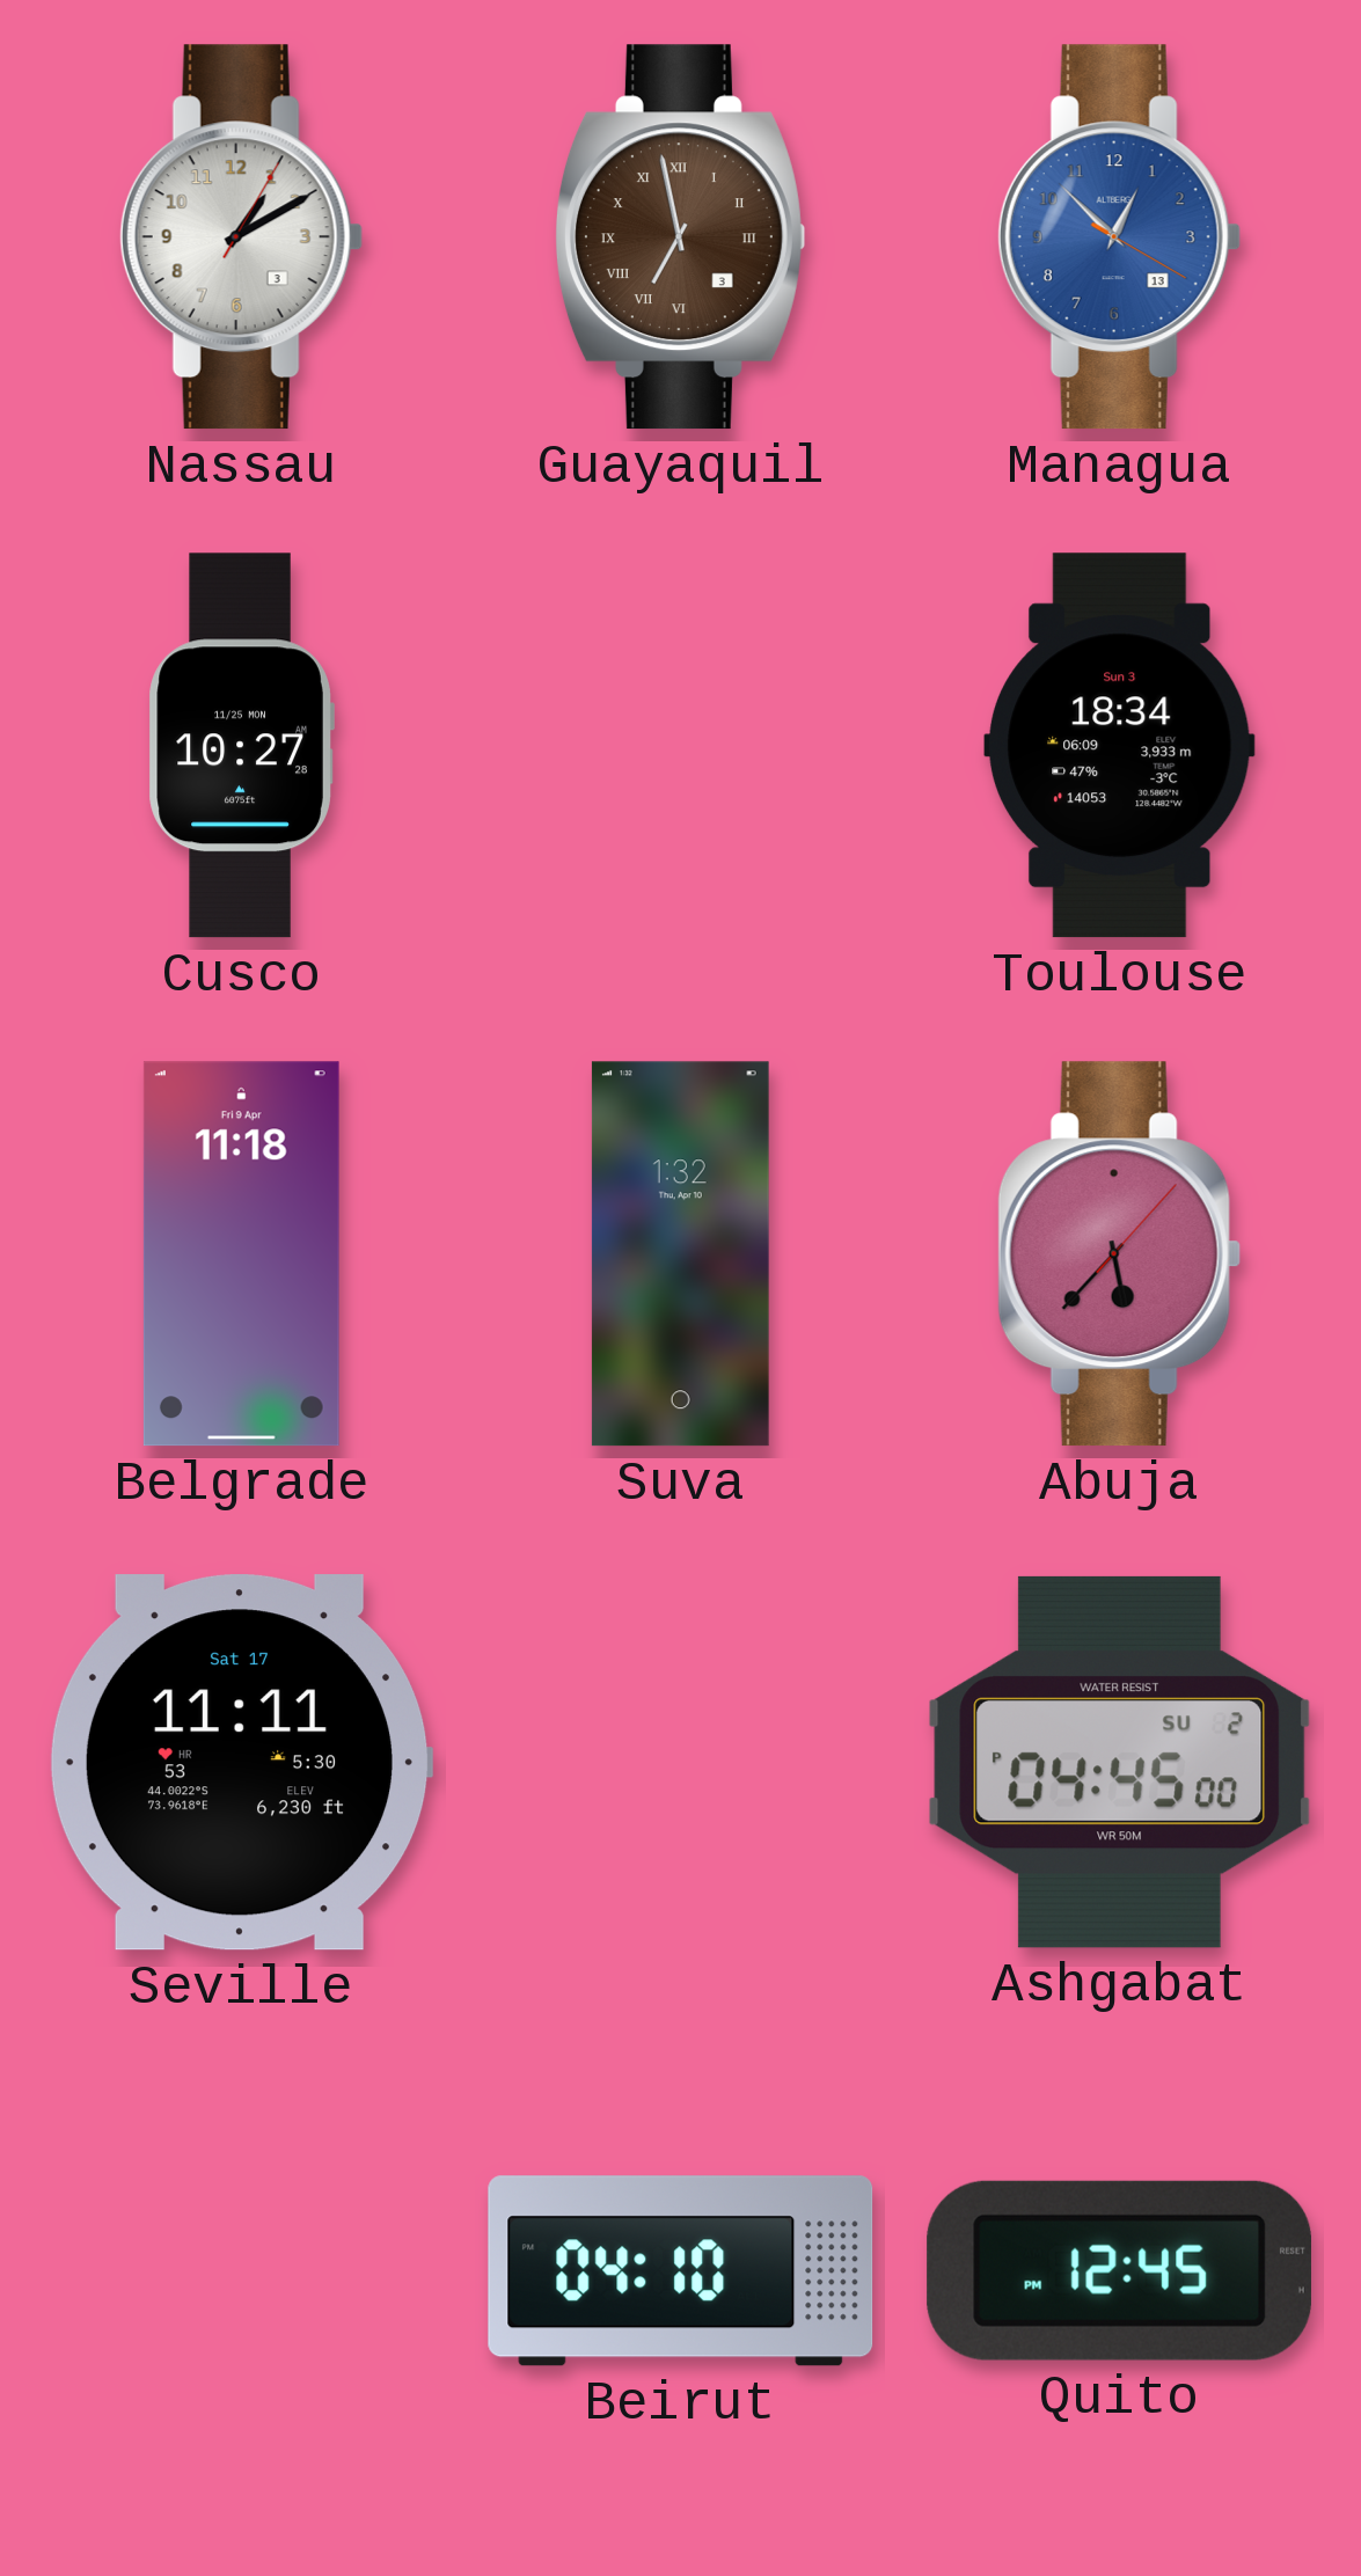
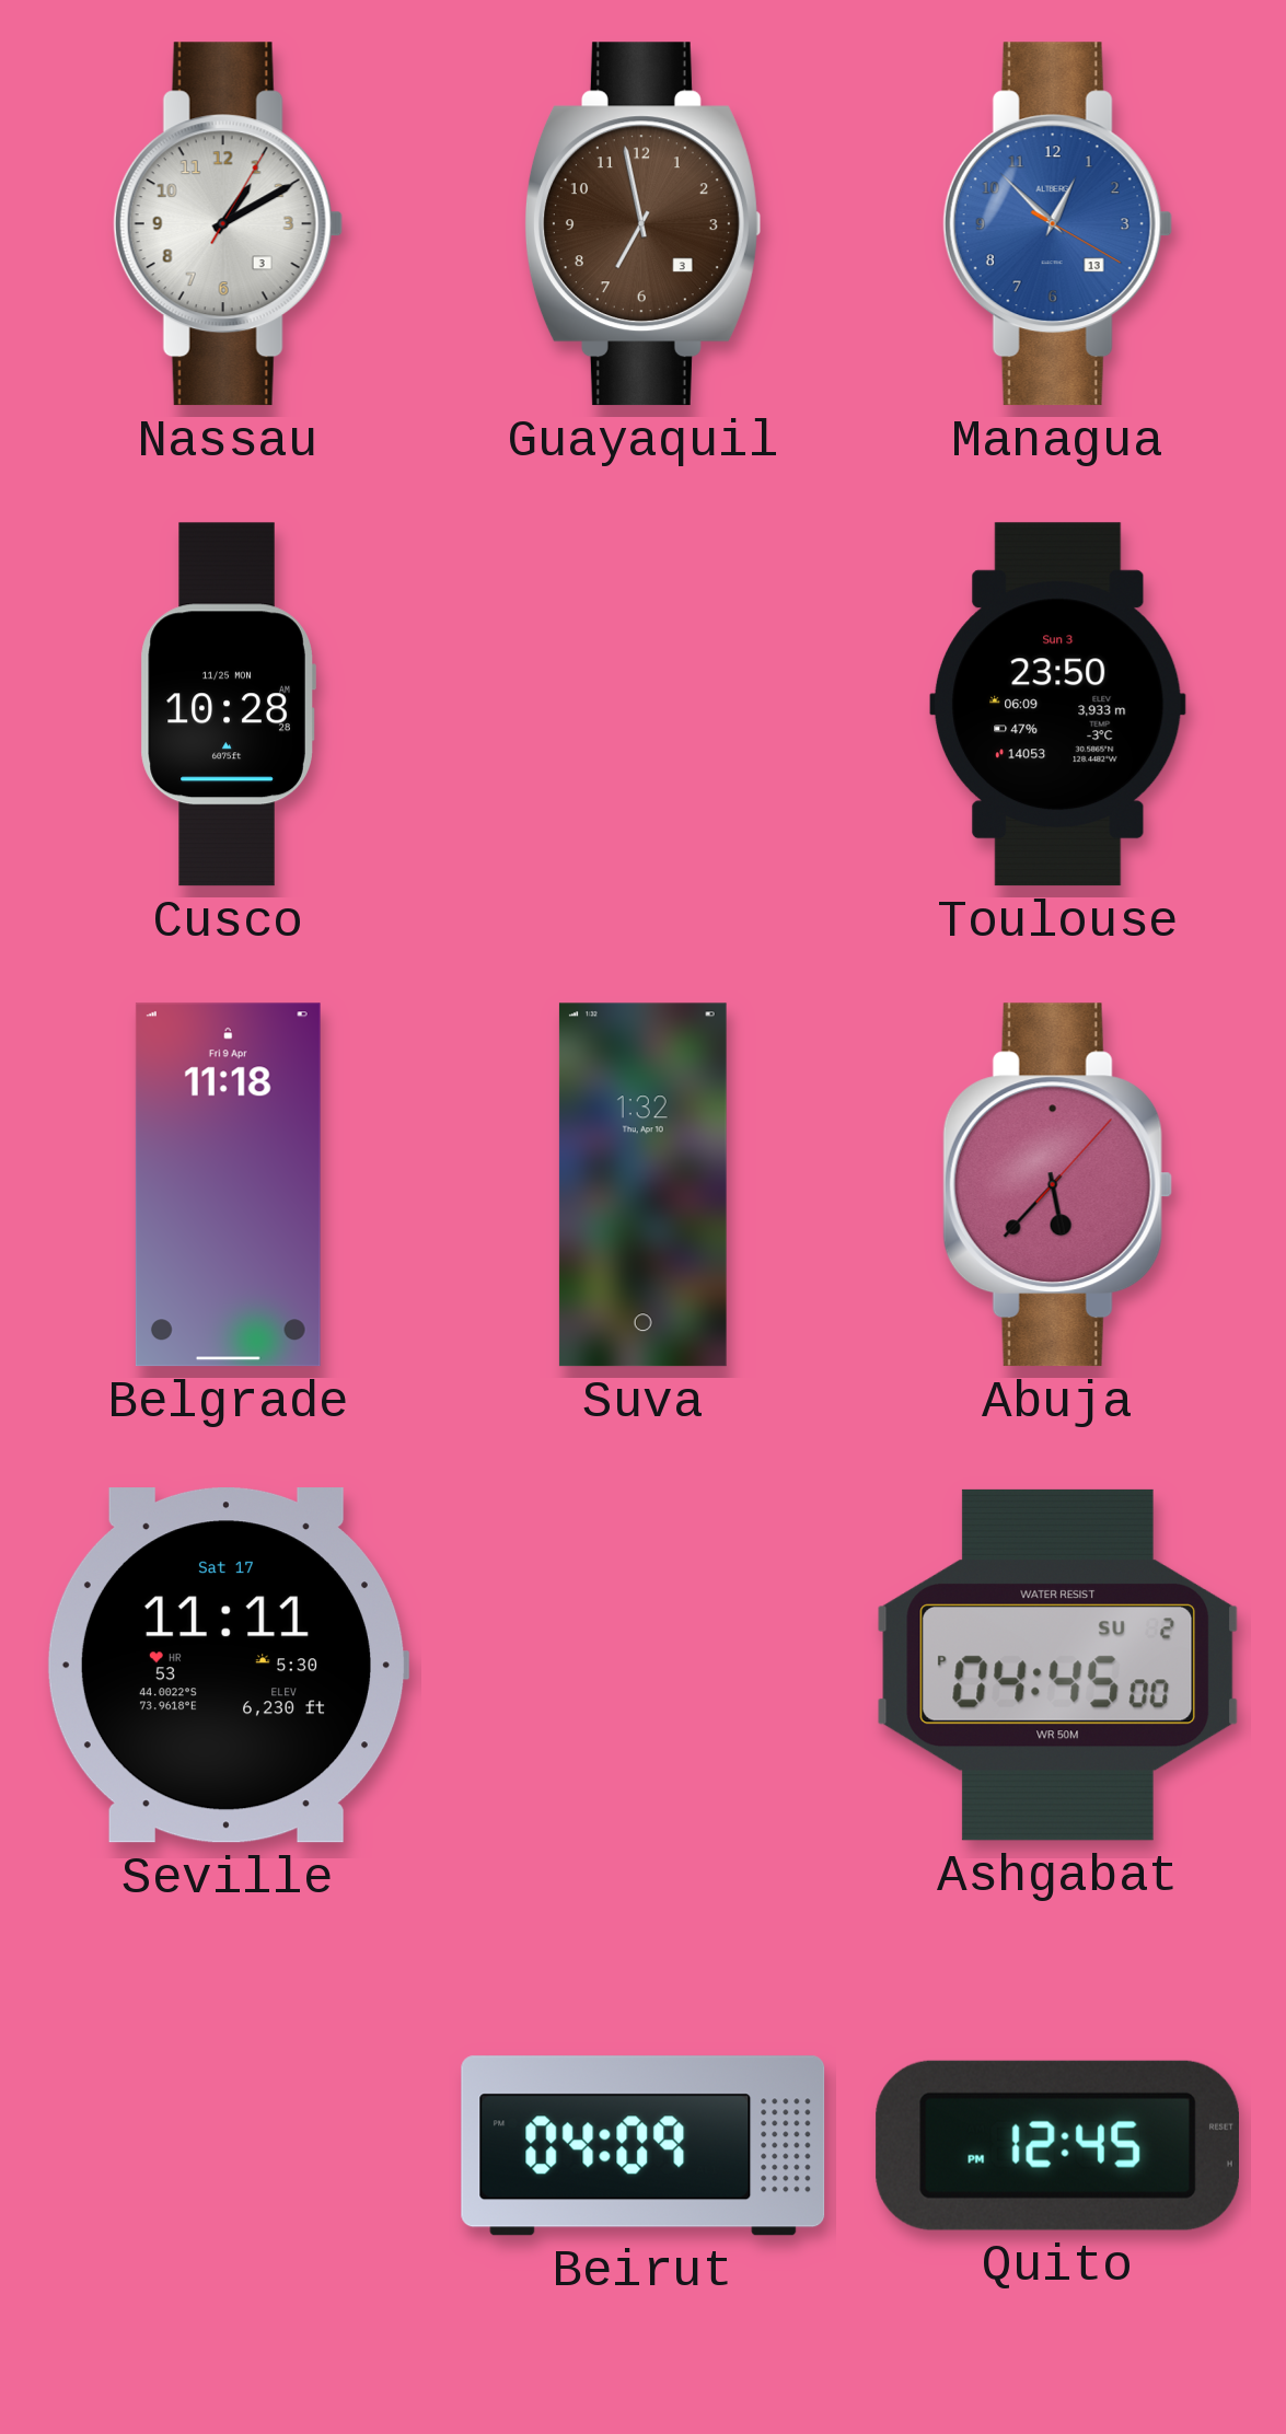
Guayaquil numerals: Roman -> Arabic
Cusco: 10:27 -> 10:28
Toulouse: 18:34 -> 23:50
Beirut: 04:10 -> 04:09
